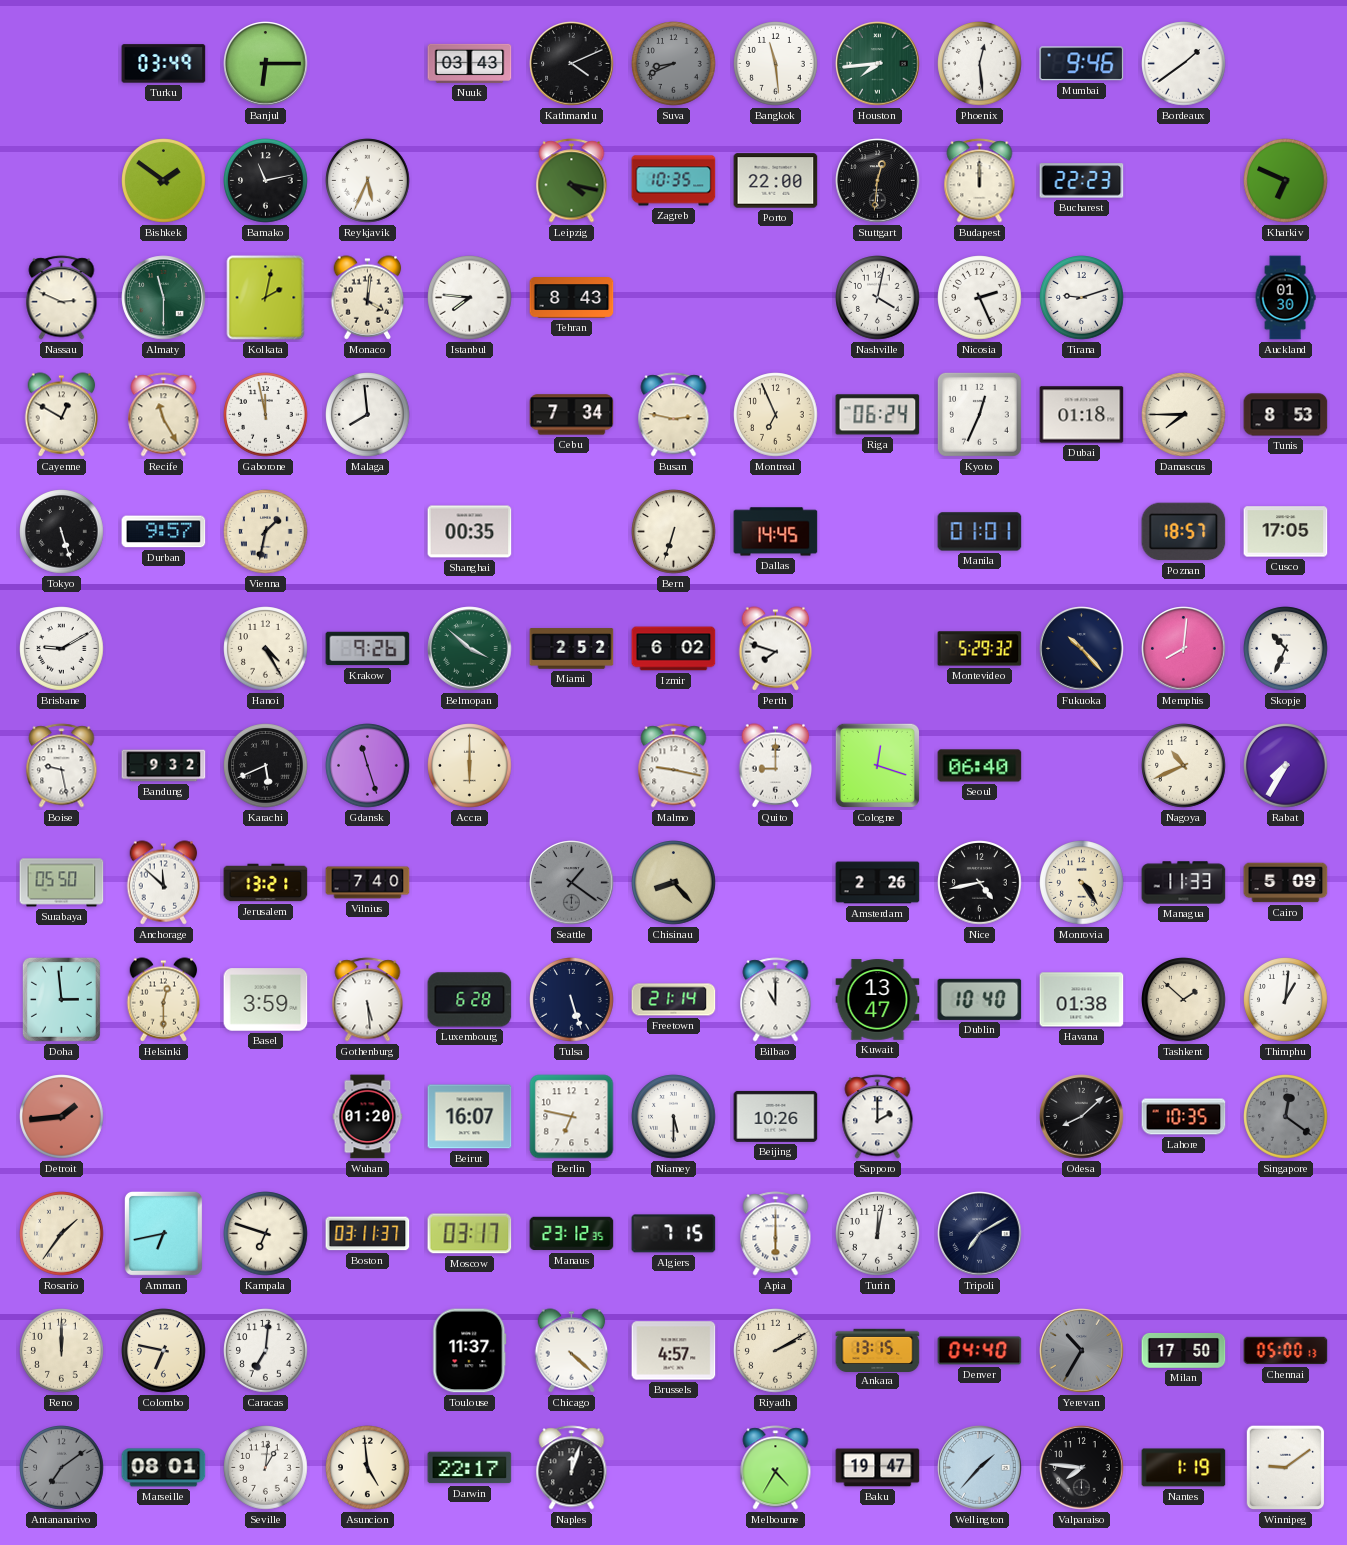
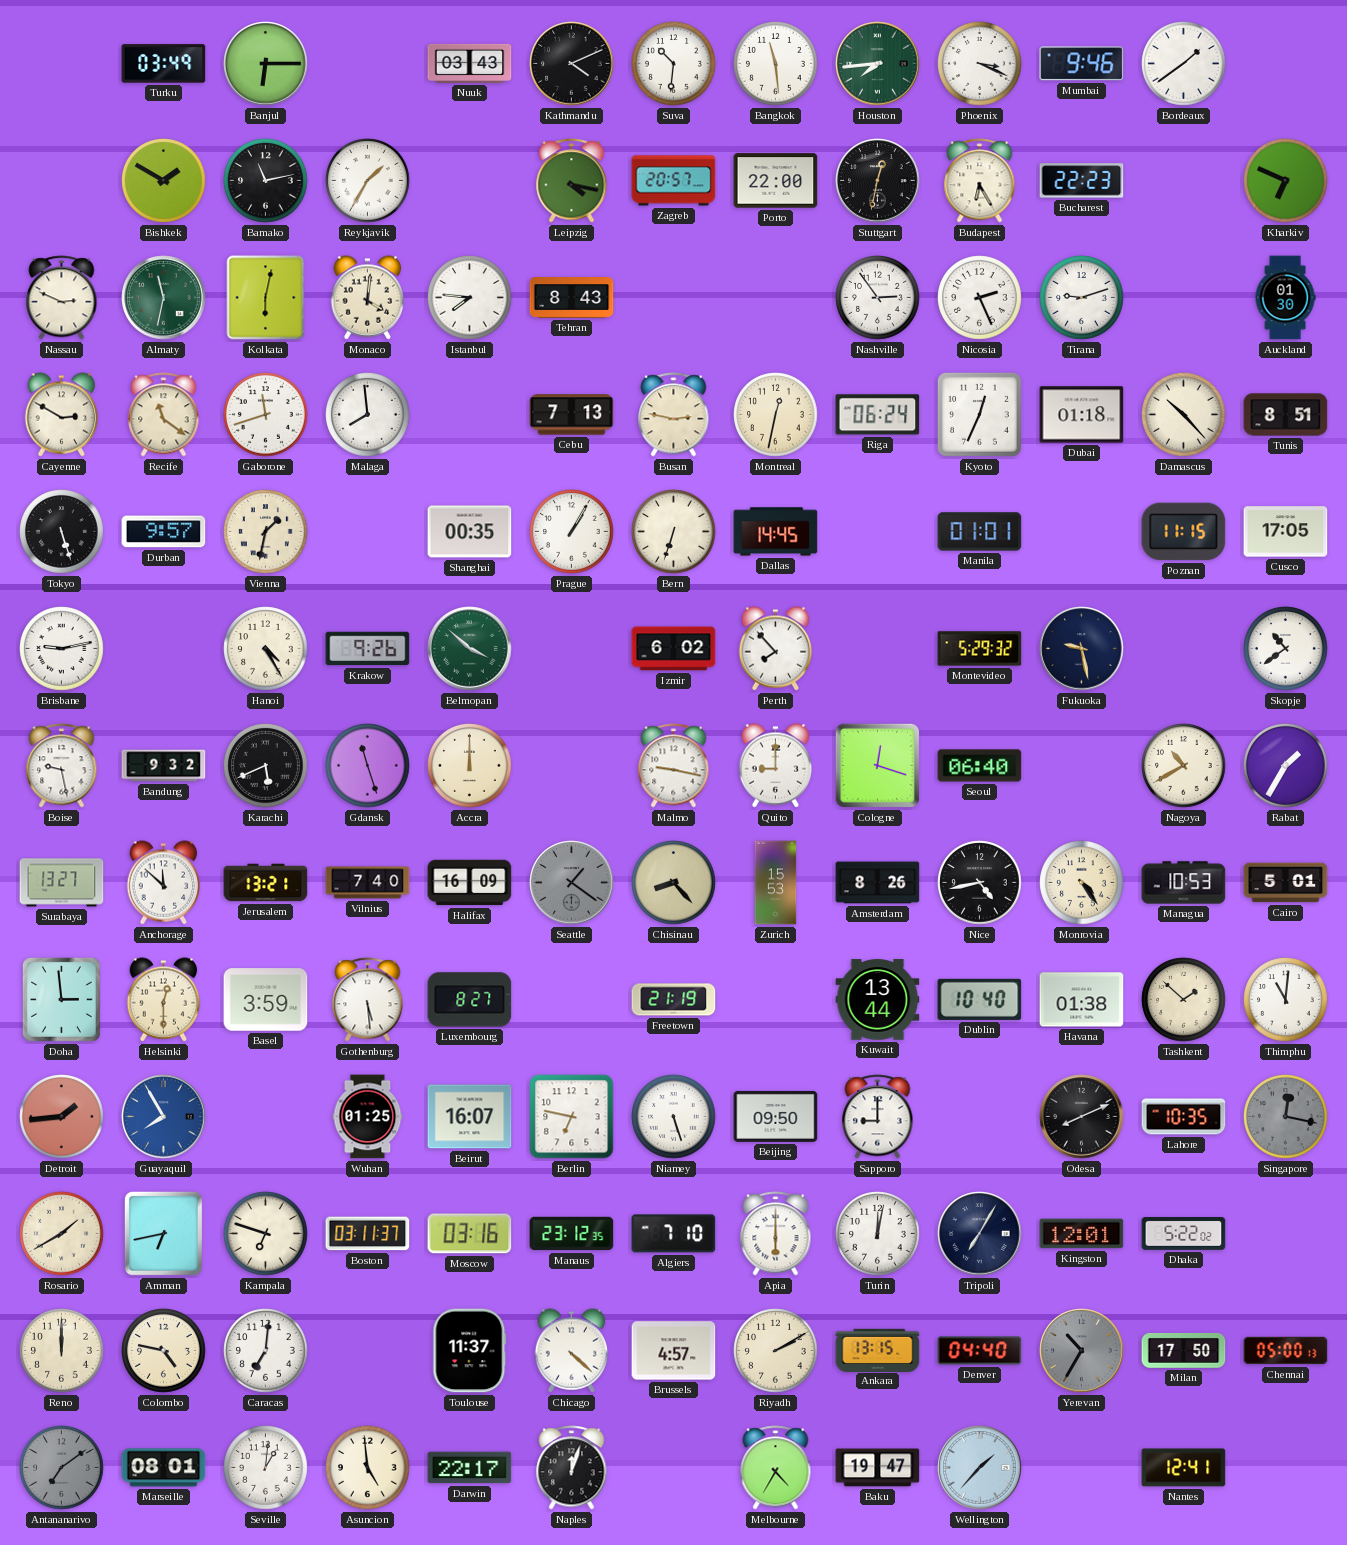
Suva: 8:41 -> 10:31
Suva dial: grey -> white
Phoenix: 12:29 -> 3:19
Bishkek: 1:51 -> 1:50
Reykjavik: 5:34 -> 1:35
Zagreb: 10:35 -> 20:57
Stuttgart: 12:31 -> 12:32
Budapest: 12:00 -> 6:25
Almaty: 11:30 -> 11:32
Kolkata: 2:02 -> 6:02
Nashville: 4:02 -> 2:54
Cayenne: 12:50 -> 2:50
Recife: 11:25 -> 11:21
Gaborone: 11:58 -> 11:42
Cebu: 7:34 -> 7:13
Montreal: 6:56 -> 12:32
Damascus: 7:45 -> 10:23
Tunis: 8:53 -> 8:51
Prague: none -> 1:05
Poznan: 18:57 -> 11:15
Brisbane: 9:10 -> 9:13
Miami: 2:52 -> none
Perth: 7:48 -> 7:53
Fukuoka: 10:23 -> 9:28
Memphis: 8:01 -> none
Skopje: 10:34 -> 10:39
Accra: 6:00 -> 12:00
Nagoya: 10:41 -> 10:40
Rabat: 7:35 -> 1:35
Surabaya: 05:50 -> 13:27
Halifax: none -> 16:09
Zurich: none -> 15:53
Amsterdam: 2:26 -> 8:26
Managua: 11:33 -> 10:53
Cairo: 5:09 -> 5:01
Luxembourg: 6:28 -> 8:27
Tulsa: 5:27 -> none
Freetown: 21:14 -> 21:19
Bilbao: 11:00 -> none
Kuwait: 13:47 -> 13:44
Thimphu: 1:01 -> 11:01
Guayaquil: none -> 7:55
Wuhan: 01:20 -> 01:25
Niamey: 5:30 -> 5:27
Beijing: 10:26 -> 09:50
Sapporo: 2:00 -> 9:00
Odesa: 8:08 -> 8:11
Singapore: 12:21 -> 12:17
Rosario: 1:36 -> 1:40
Moscow: 03:17 -> 03:16
Algiers: 7:15 -> 7:10
Tripoli: 7:10 -> 7:05
Kingston: none -> 12:01
Dhaka: none -> 5:22
Colombo: 6:47 -> 4:47
Valparaiso: 7:46 -> none
Nantes: 1:19 -> 12:41
Winnipeg: 9:09 -> none
